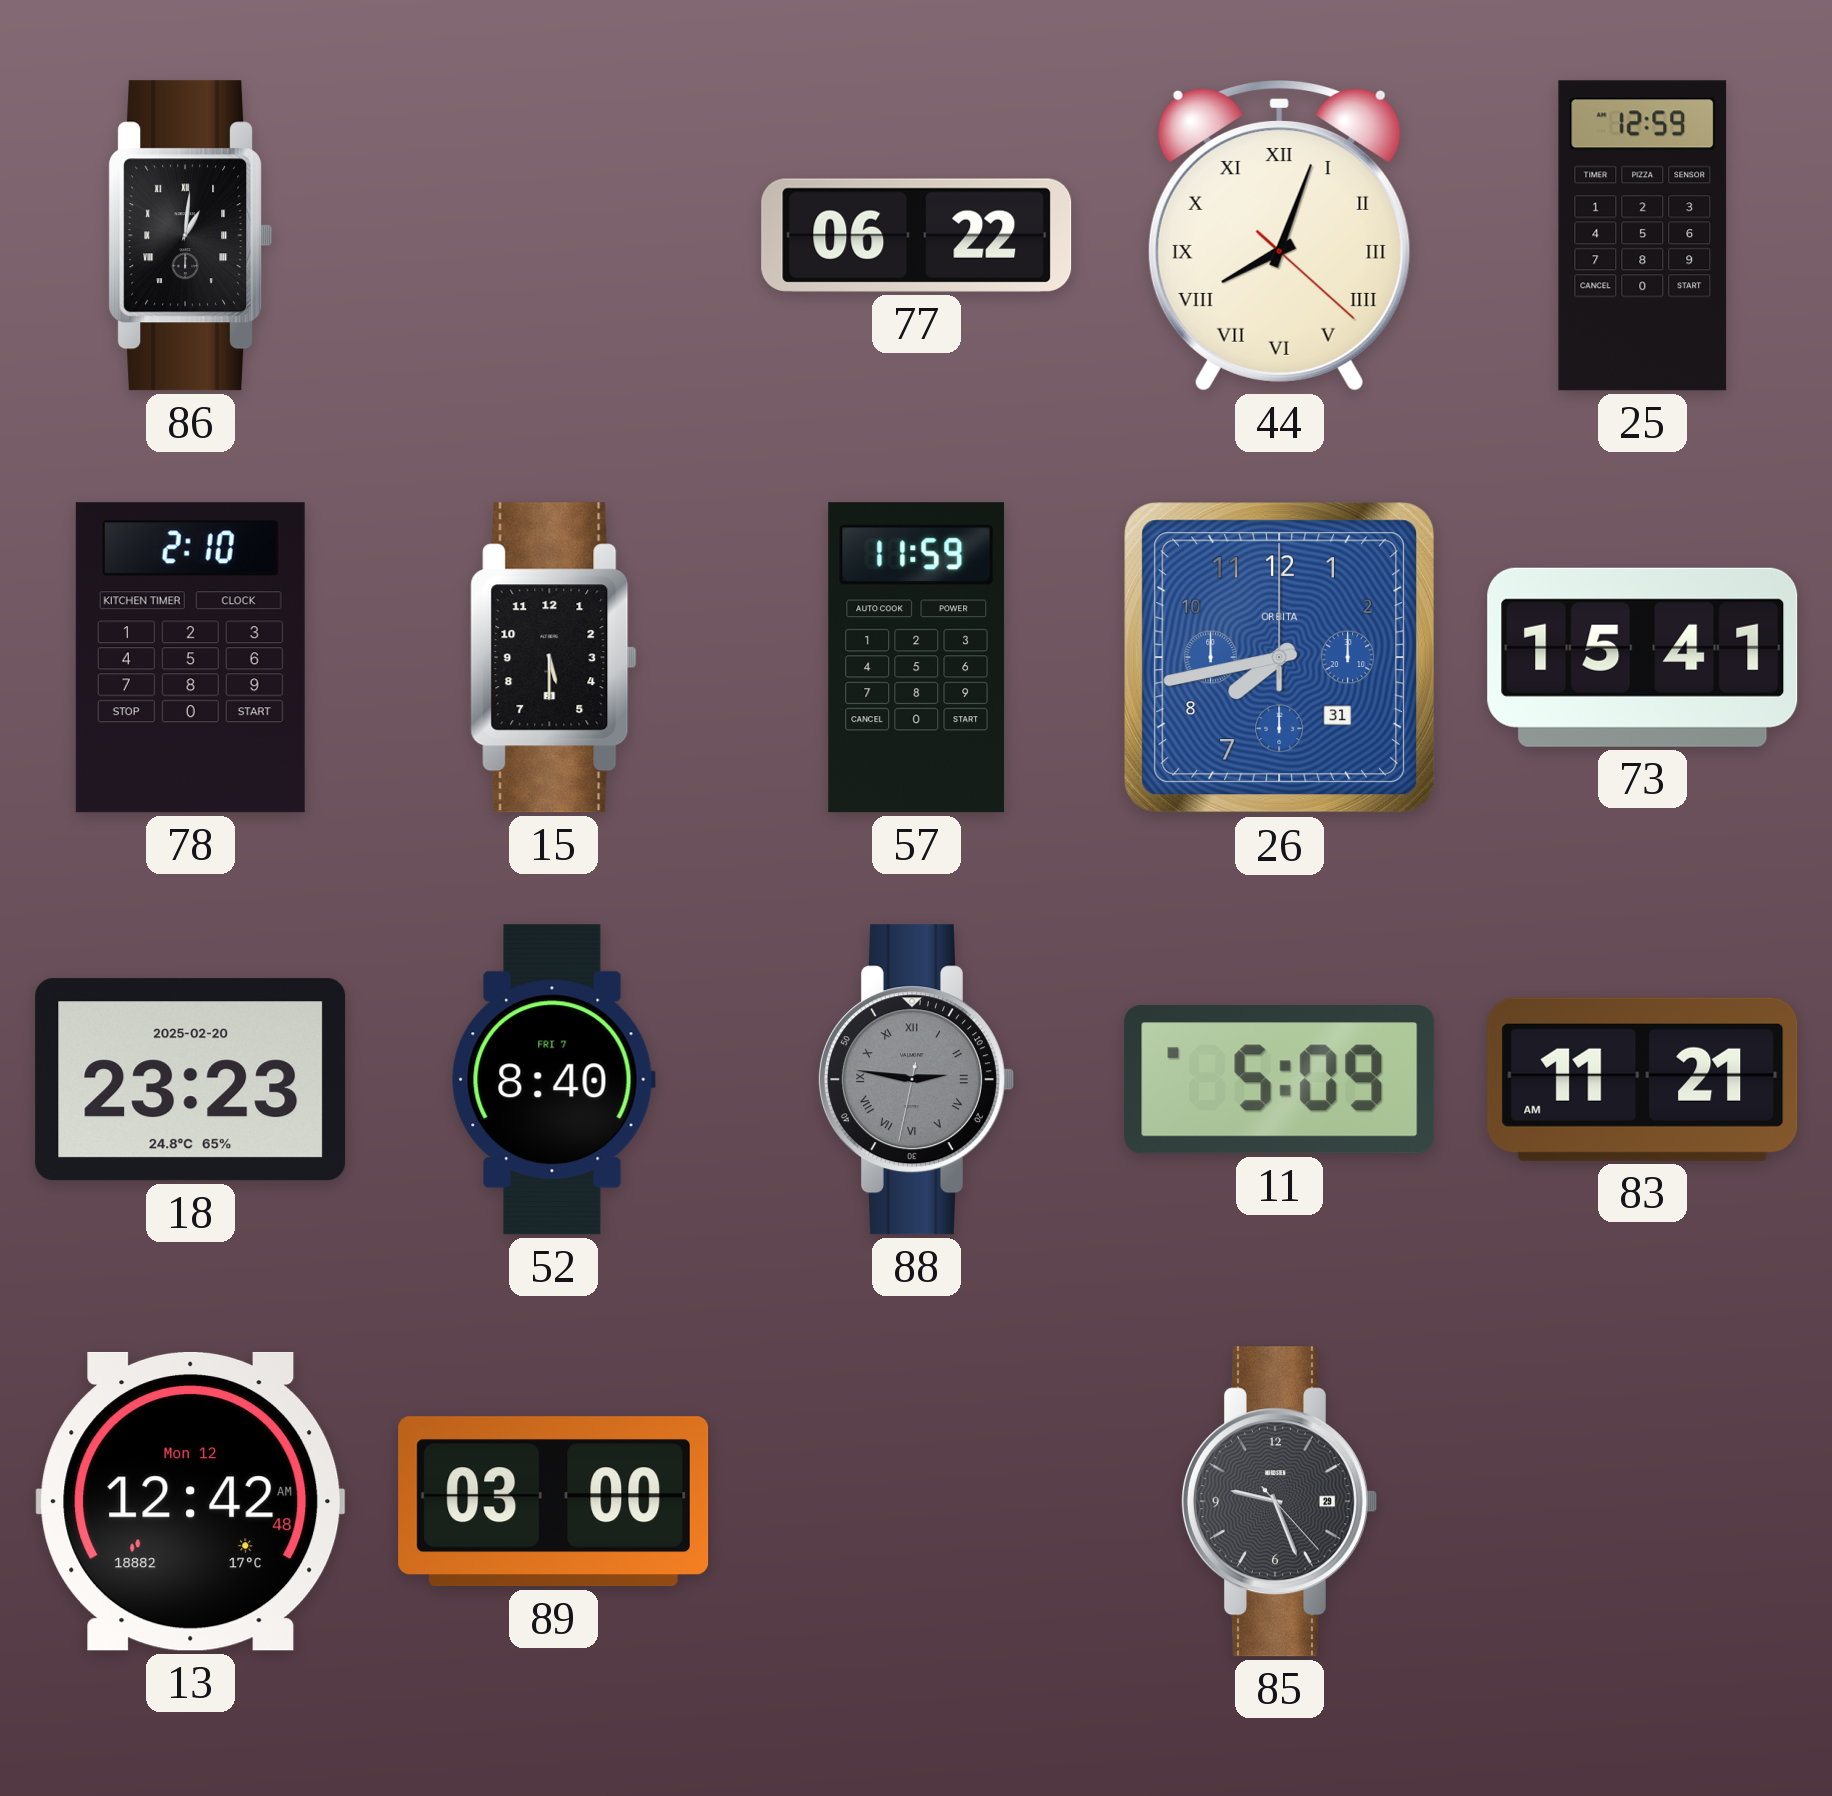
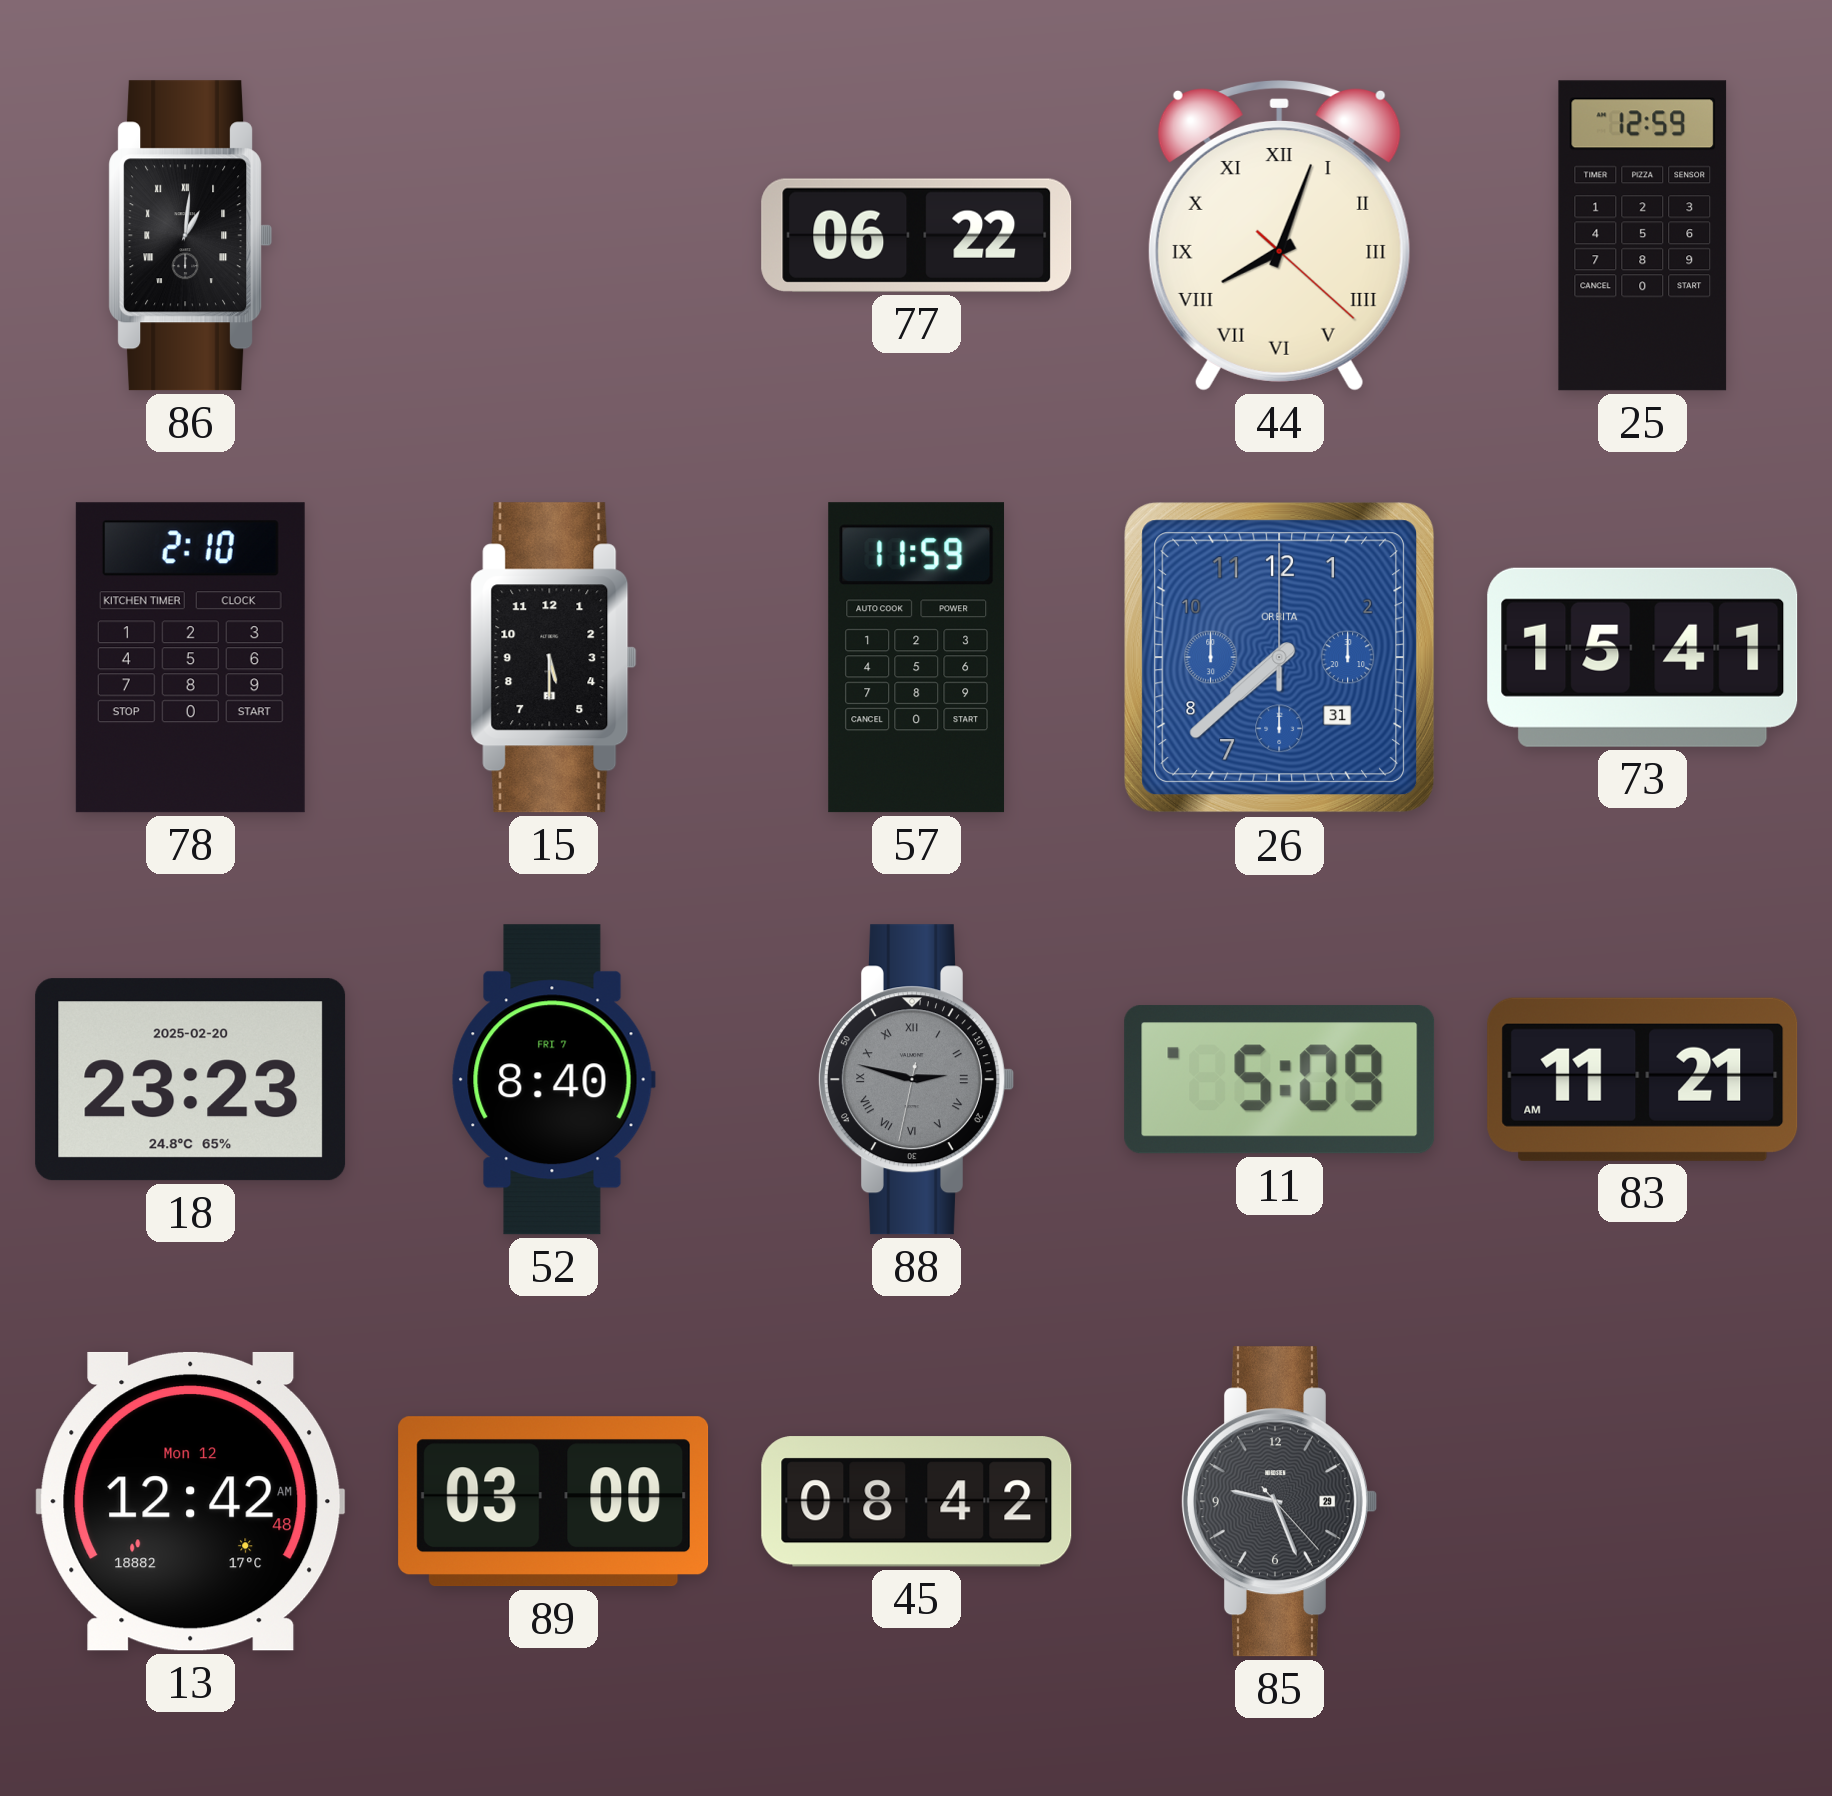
26: 7:43 -> 7:38
88: 2:46 -> 2:47
45: none -> 08:42
